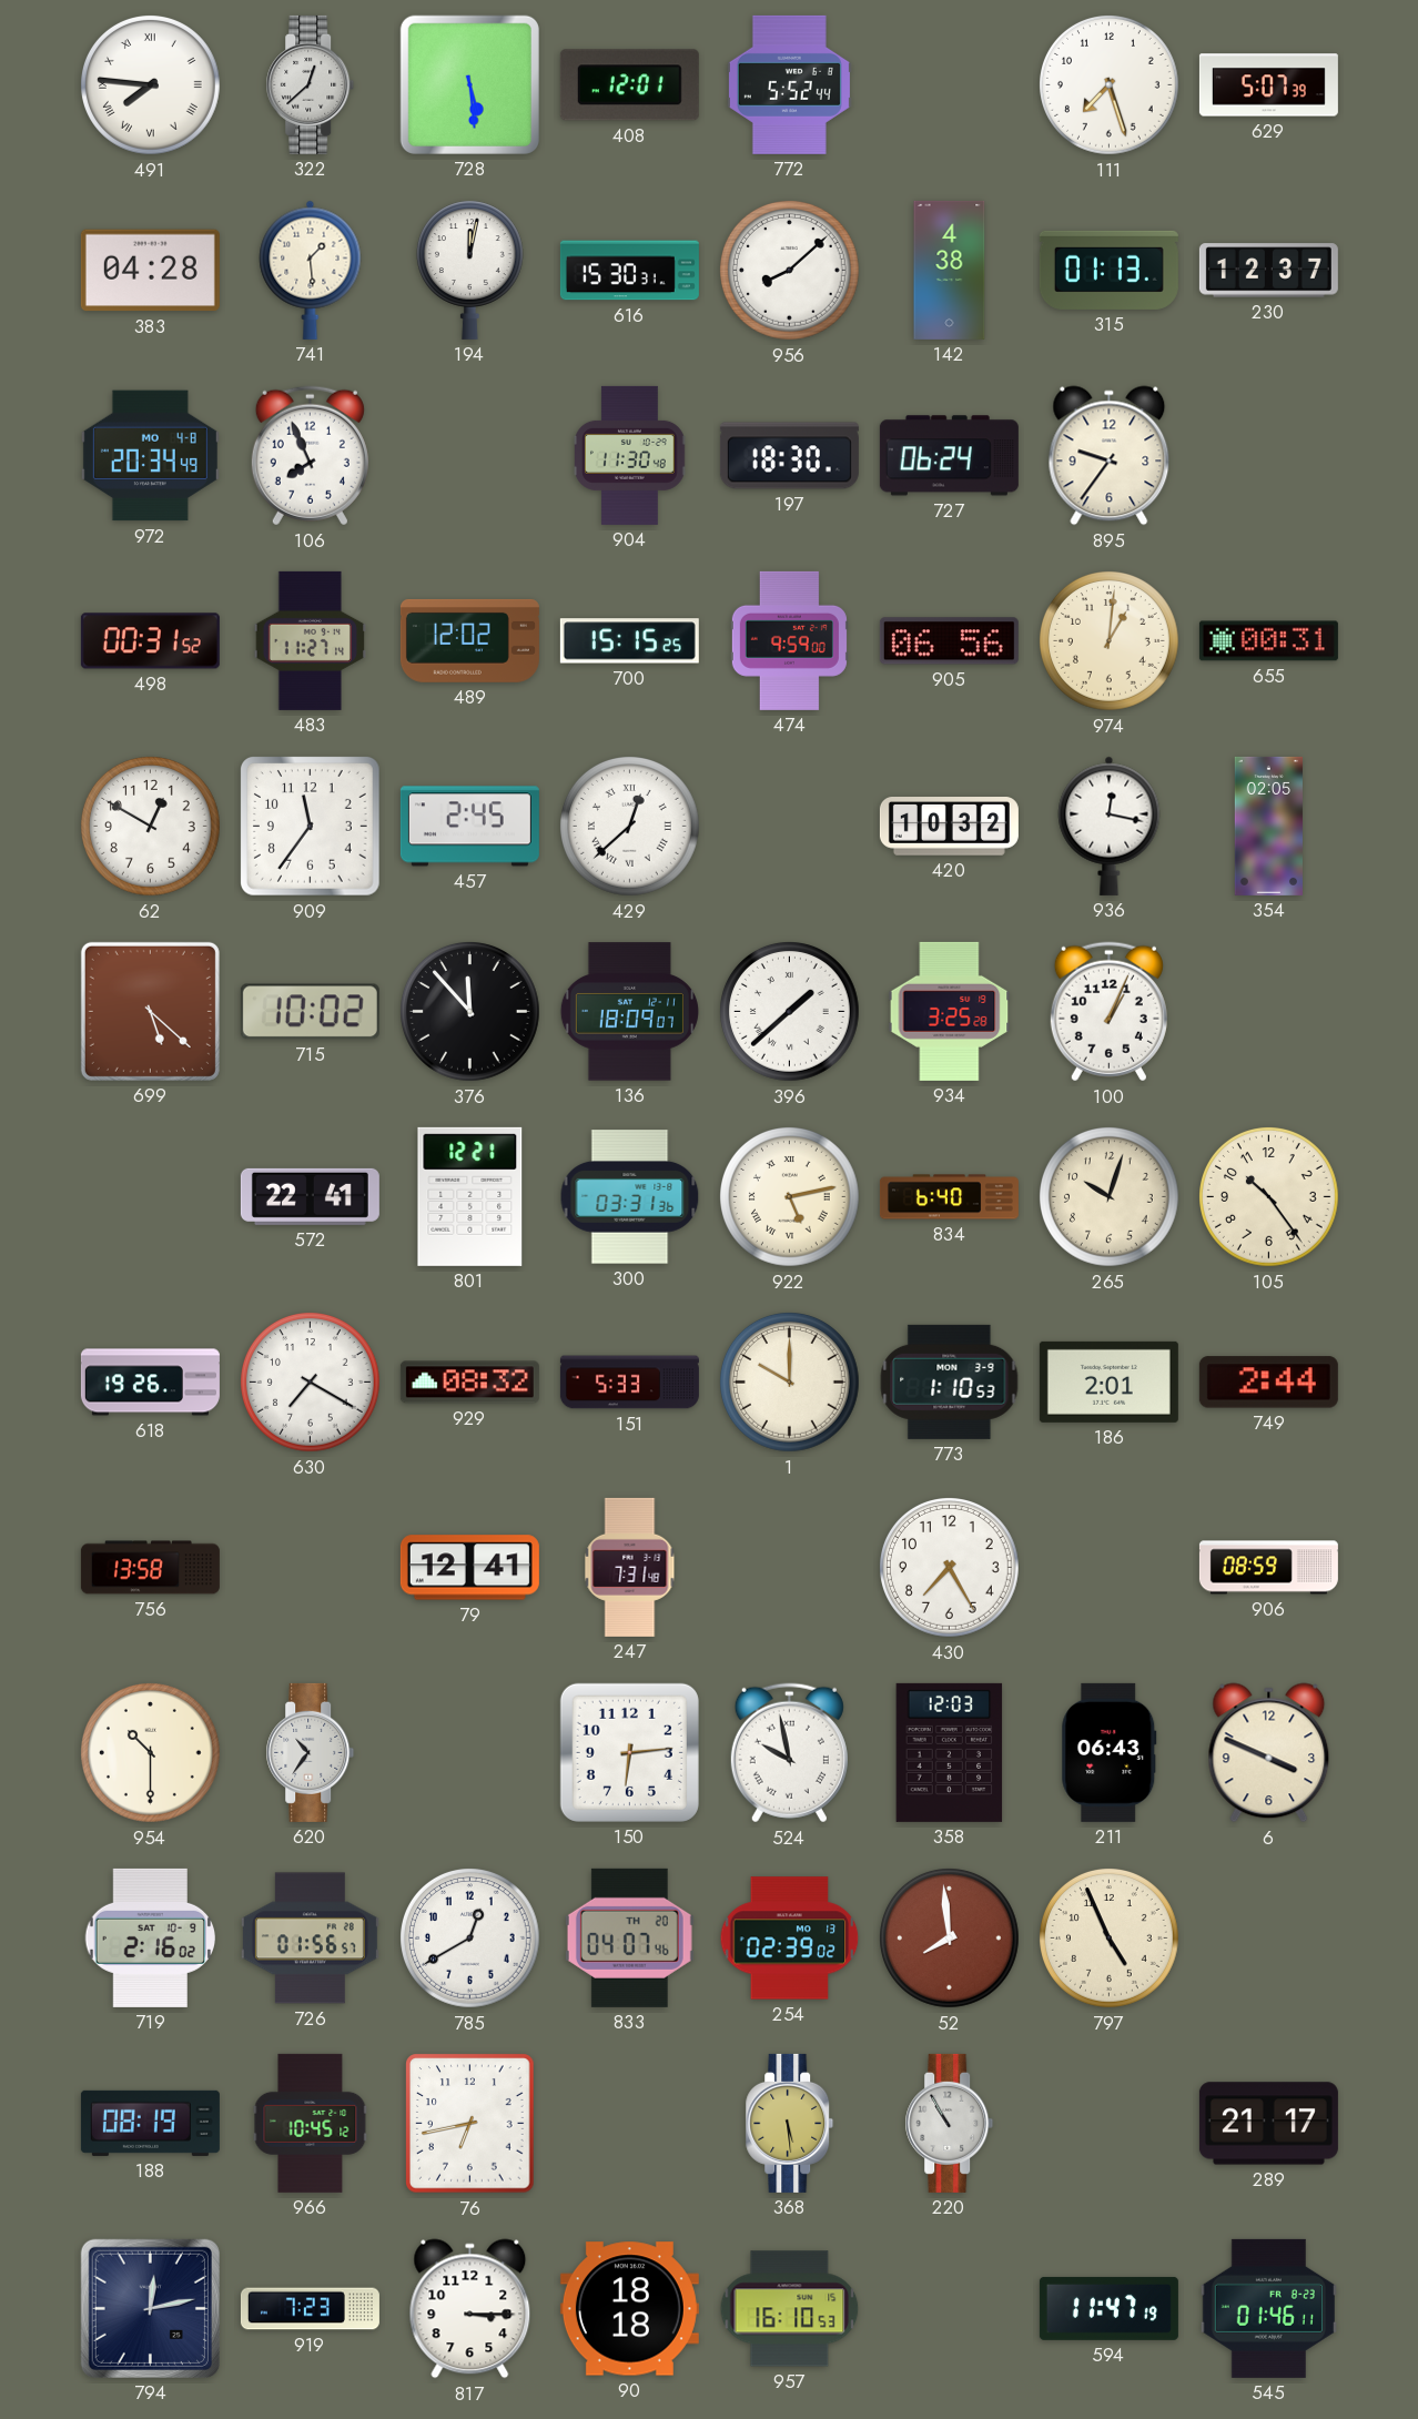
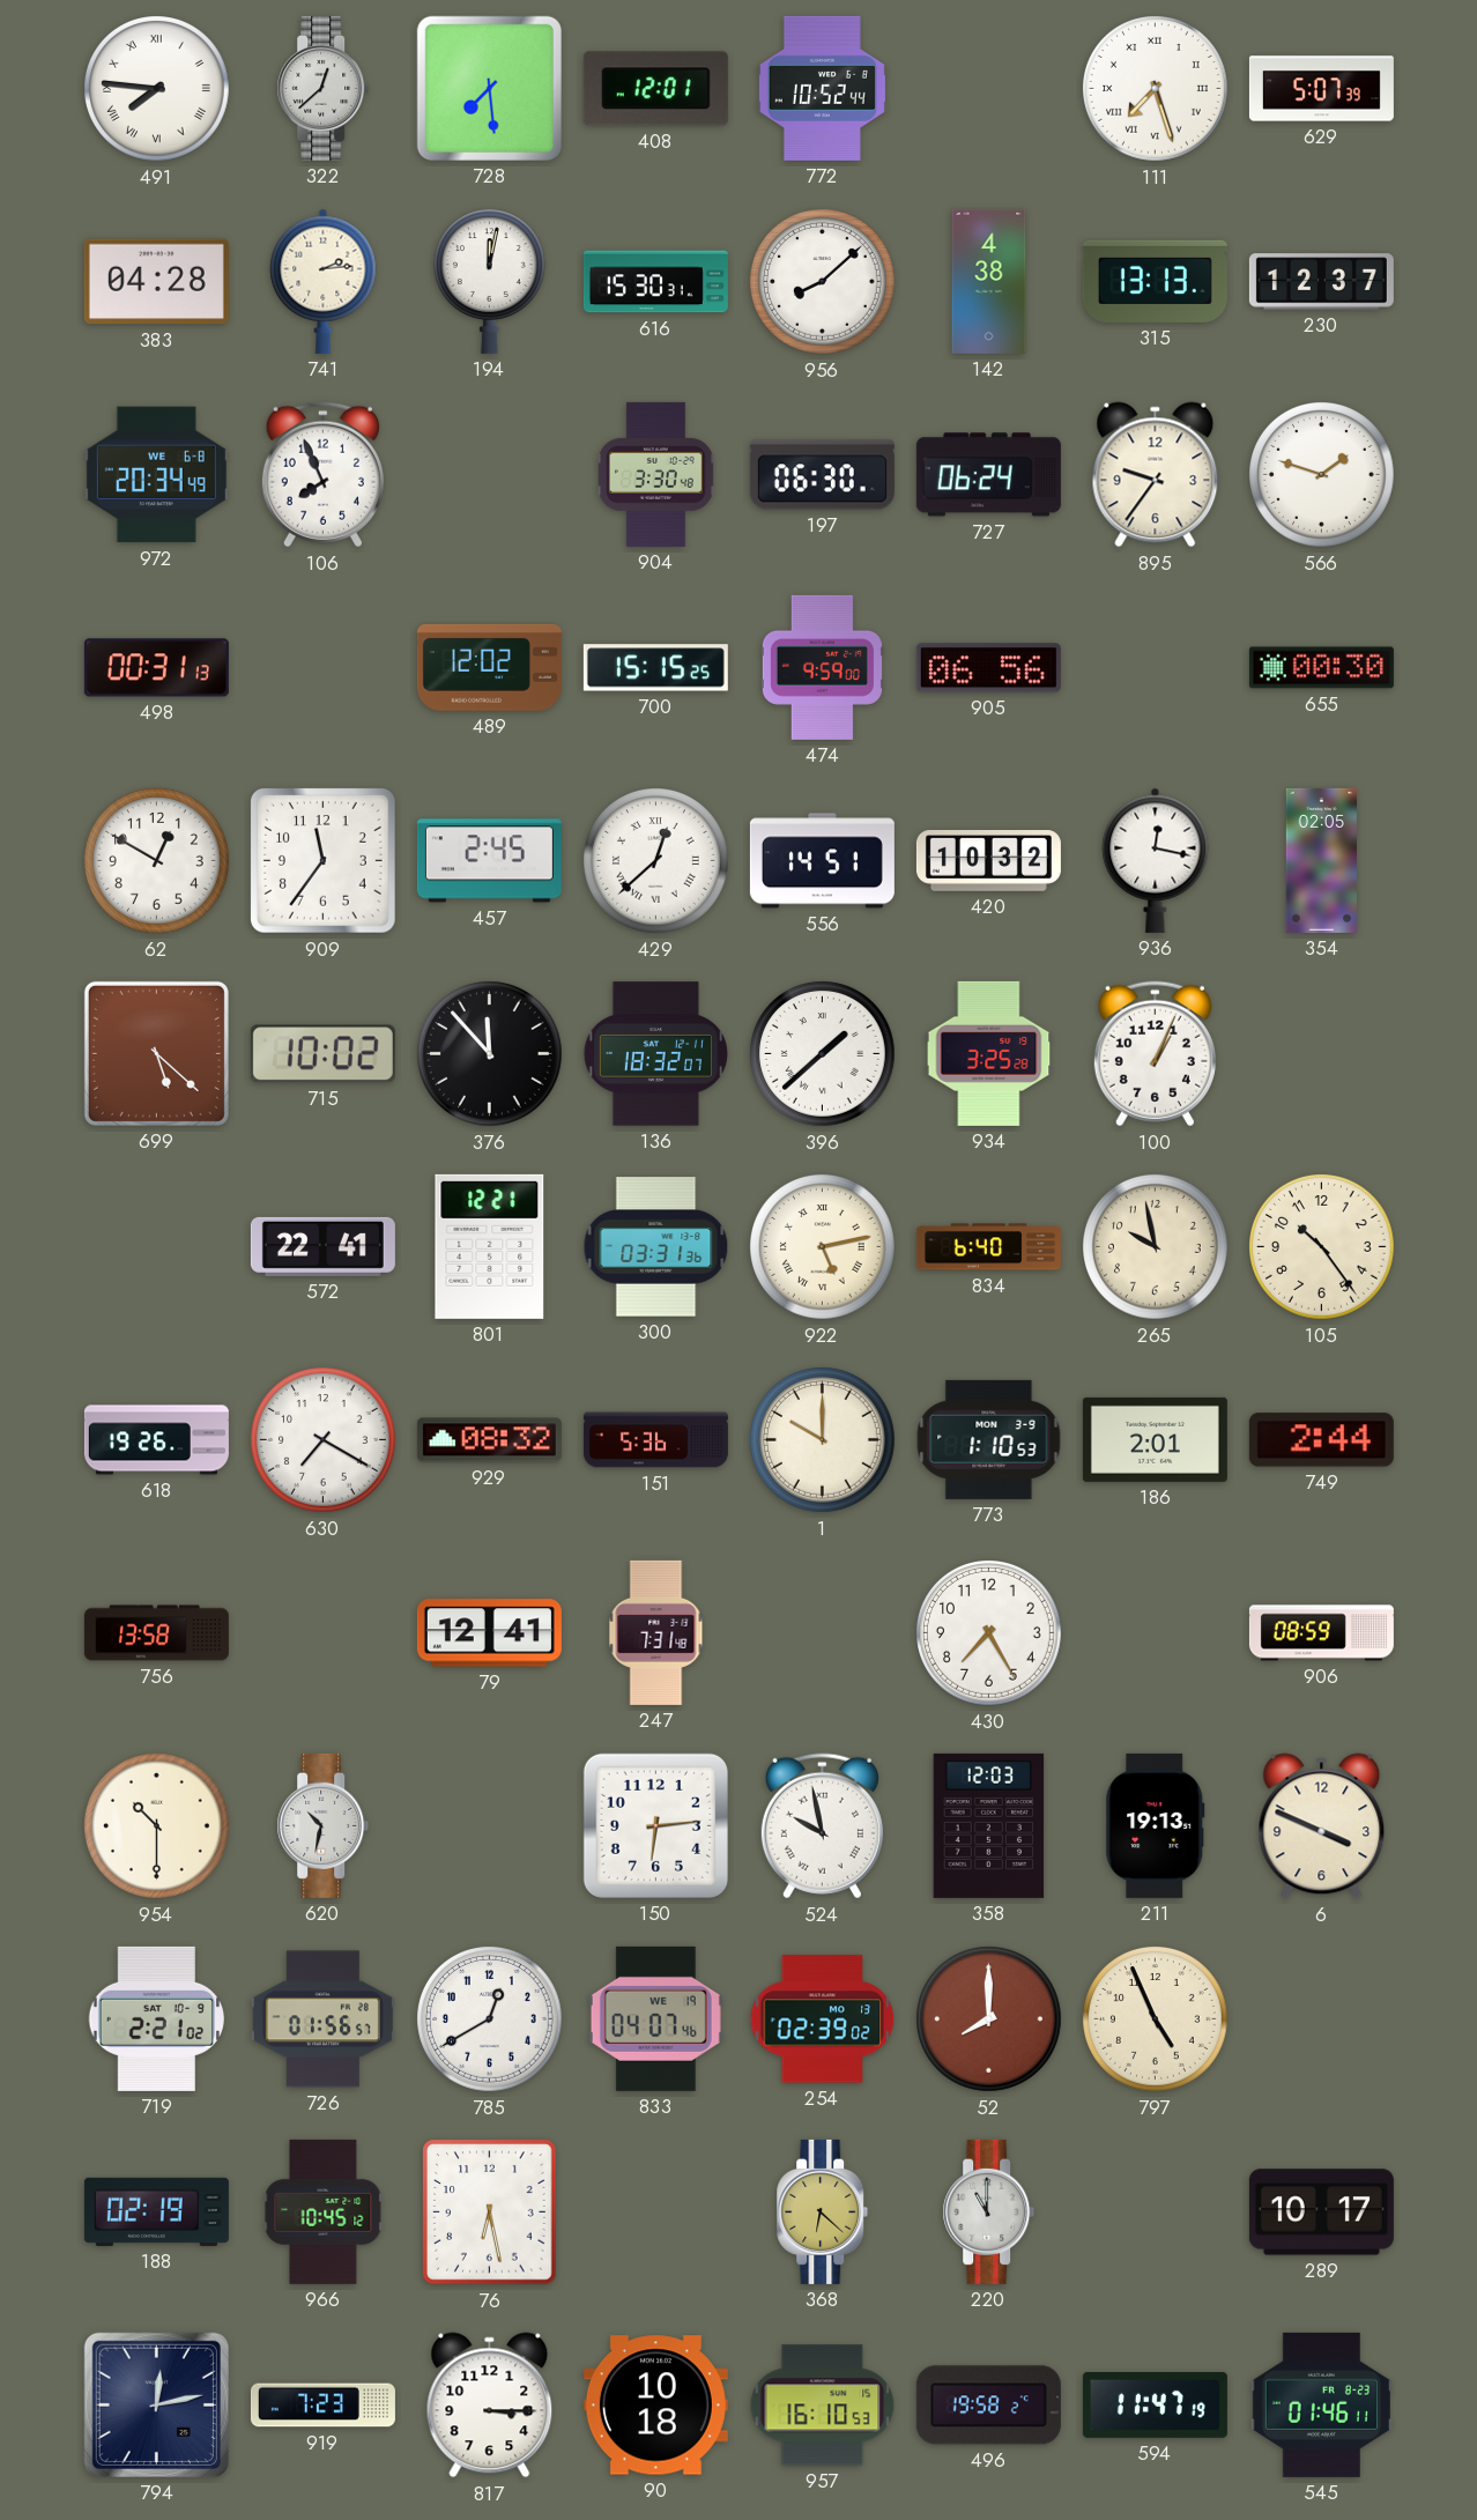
728: 5:29 -> 7:29
772: 5:52 -> 10:52
111 numerals: Arabic -> Roman
741: 1:29 -> 2:14
315: 01:13 -> 13:13
972 date: MO 4-8 -> WE 6-8
904: 11:30 -> 3:30
197: 18:30 -> 06:30
566: none -> 1:48
498: 00:31:52 -> 00:31:13
483: 11:27 -> none
974: 1:01 -> none
655: 00:31 -> 00:30
556: none -> 14:51
136: 18:09 -> 18:32
265: 10:03 -> 9:58
151: 5:33 -> 5:36
620: 10:36 -> 10:32
211: 06:43 -> 19:13
719: 2:16 -> 2:21
833 date: TH 20 -> WE 19
52: 7:59 -> 8:00
188: 08:19 -> 02:19
76: 6:43 -> 6:28
368: 5:29 -> 6:22
220: 10:55 -> 11:00
289: 21:17 -> 10:17
90: 18:18 -> 10:18
496: none -> 19:58
